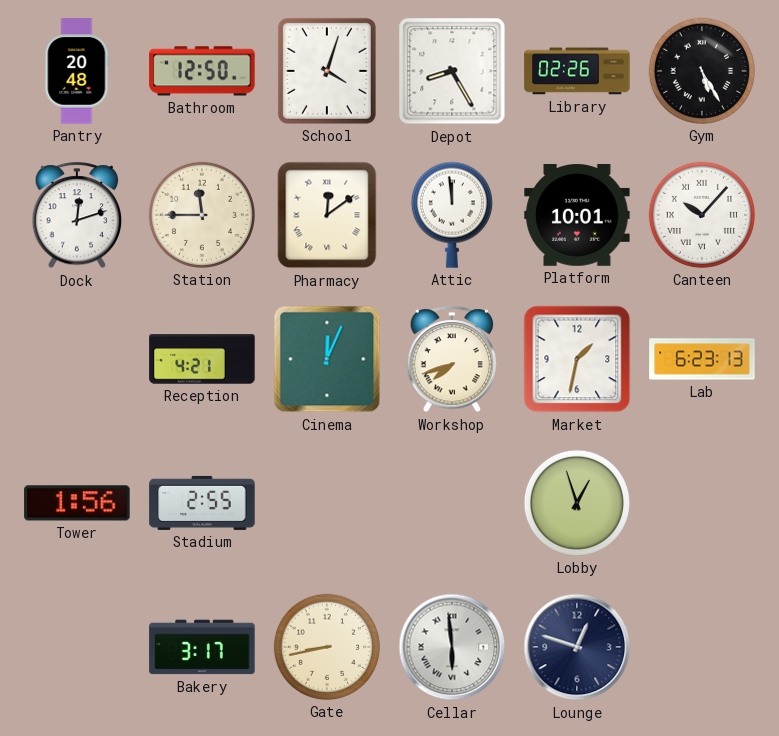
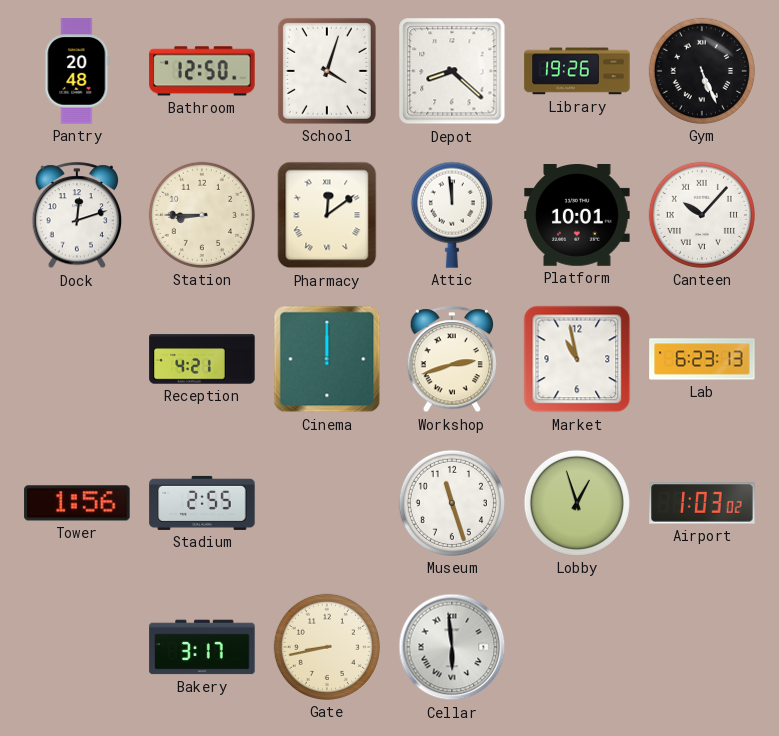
Depot: 8:25 -> 8:22
Library: 02:26 -> 19:26
Gym: 5:25 -> 5:26
Station: 11:45 -> 8:45
Cinema: 12:04 -> 12:00
Workshop: 7:42 -> 2:42
Market: 1:32 -> 10:58
Museum: none -> 11:27
Airport: none -> 1:03
Lounge: 12:48 -> none
